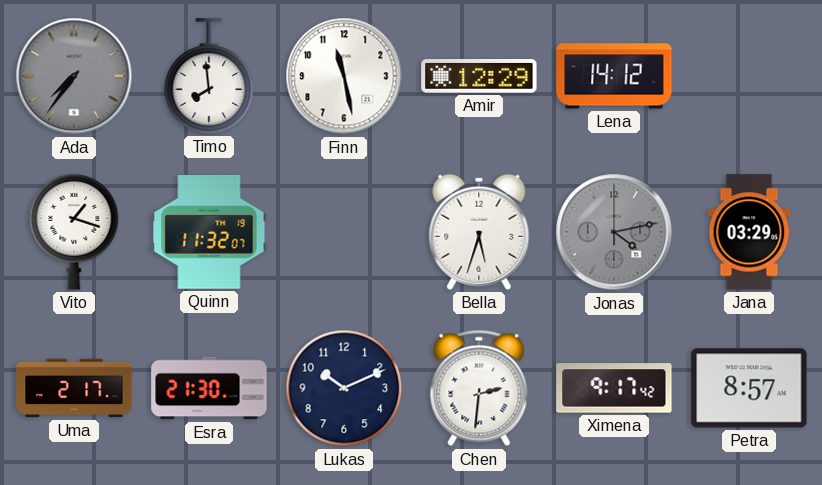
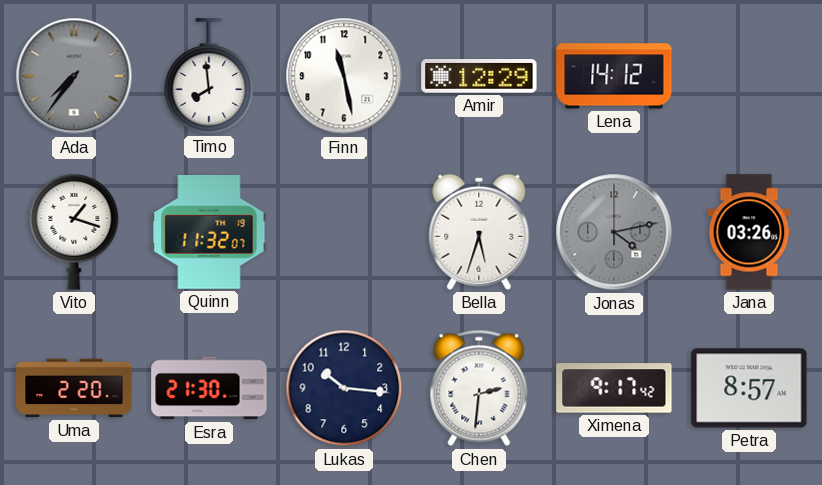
Jana: 03:29 -> 03:26
Uma: 2:17 -> 2:20
Lukas: 10:11 -> 10:16
